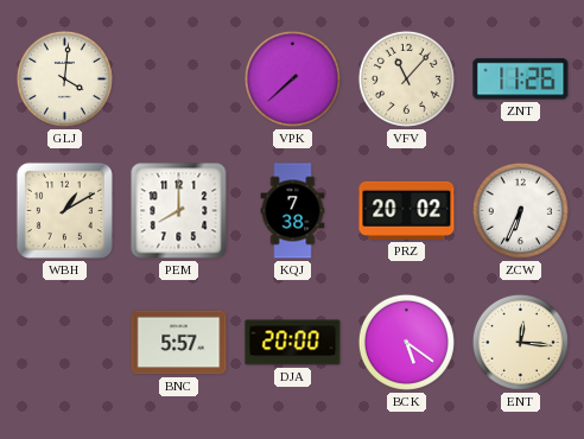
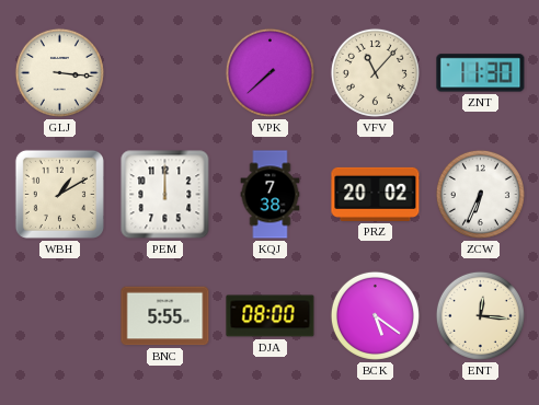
GLJ: 4:01 -> 3:16
ZNT: 11:26 -> 11:30
PEM: 8:00 -> 12:00
BNC: 5:57 -> 5:55
DJA: 20:00 -> 08:00
